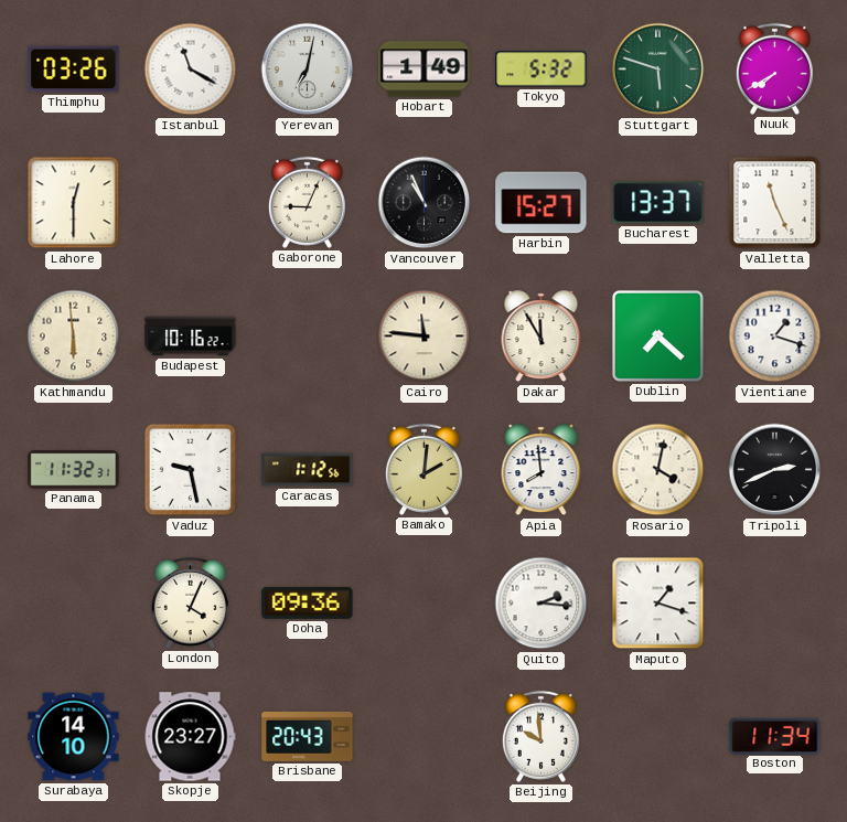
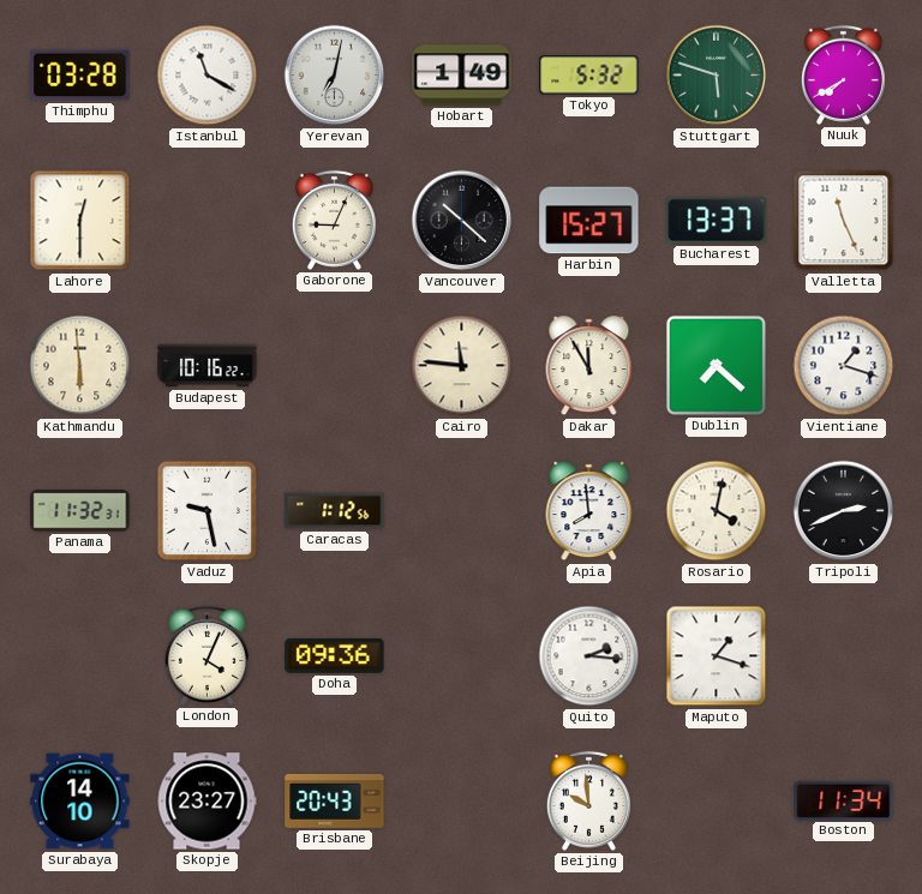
Thimphu: 03:26 -> 03:28
Vancouver: 10:56 -> 10:22
Bamako: 2:01 -> none
